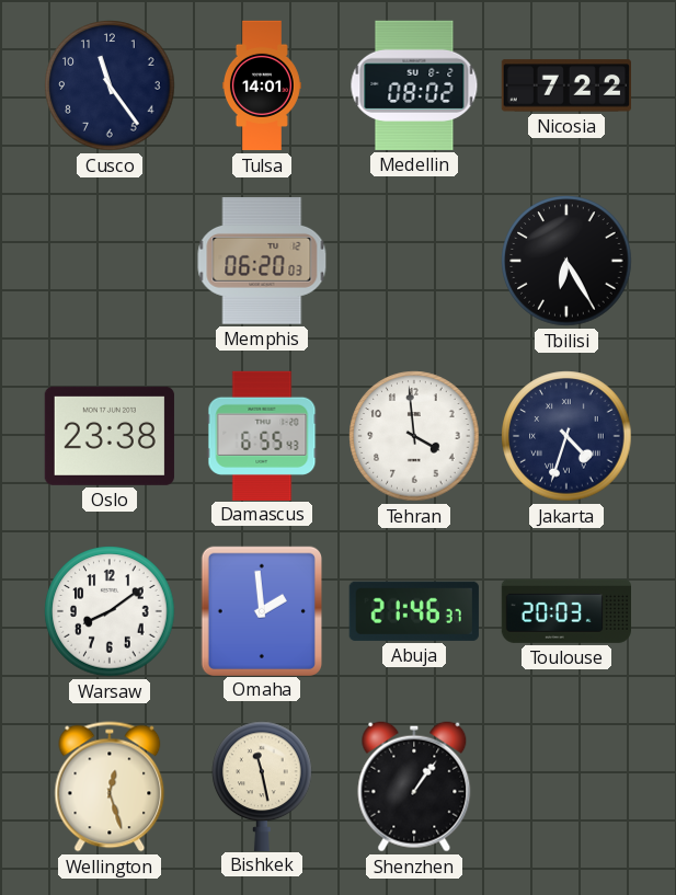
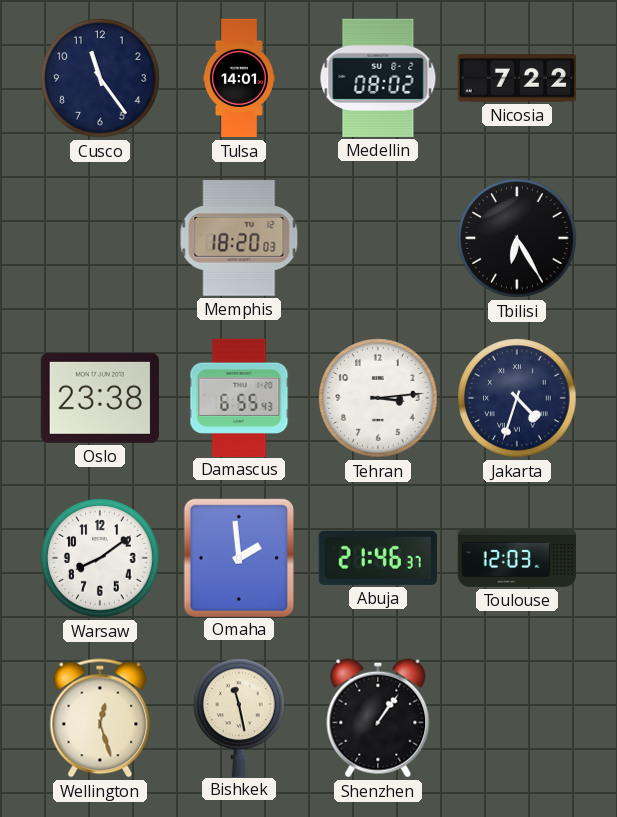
Memphis: 06:20 -> 18:20
Tehran: 3:59 -> 3:14
Toulouse: 20:03 -> 12:03
